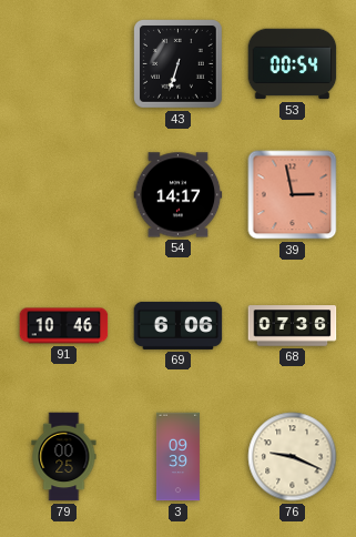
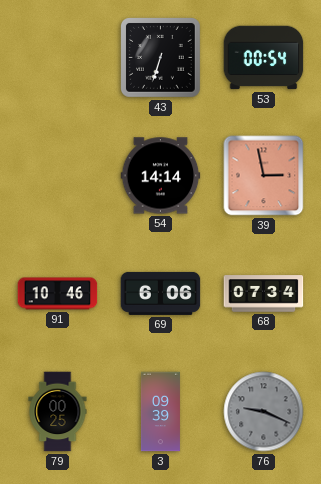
54: 14:17 -> 14:14
68: 07:36 -> 07:34
76 dial: cream -> grey
